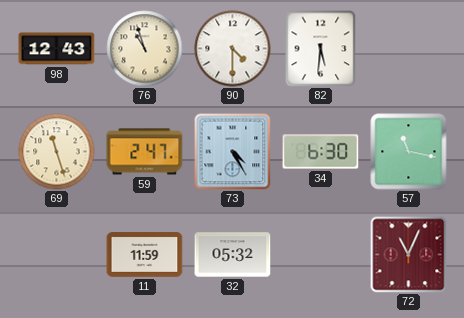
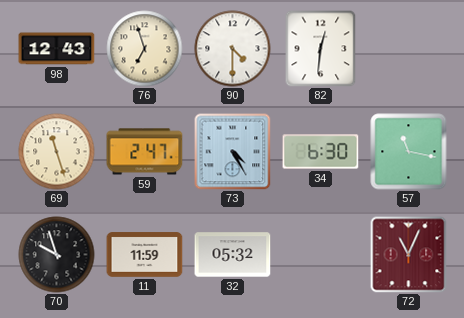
76: 10:57 -> 6:57
82: 5:31 -> 12:31
70: none -> 9:57
